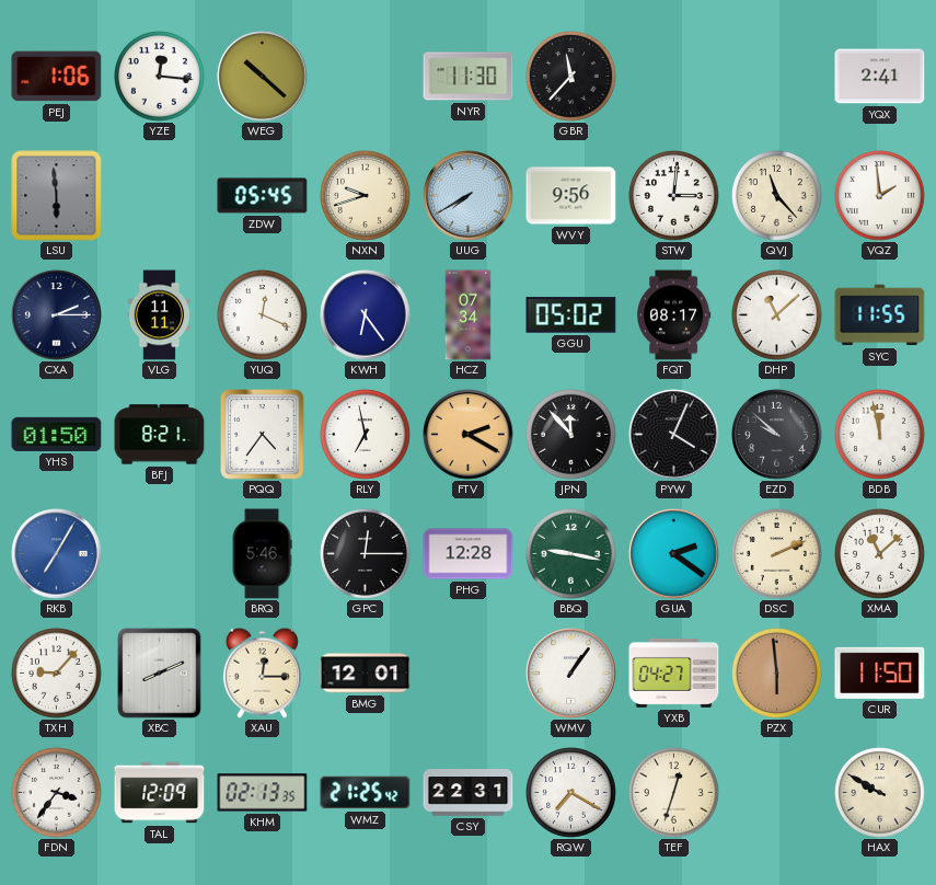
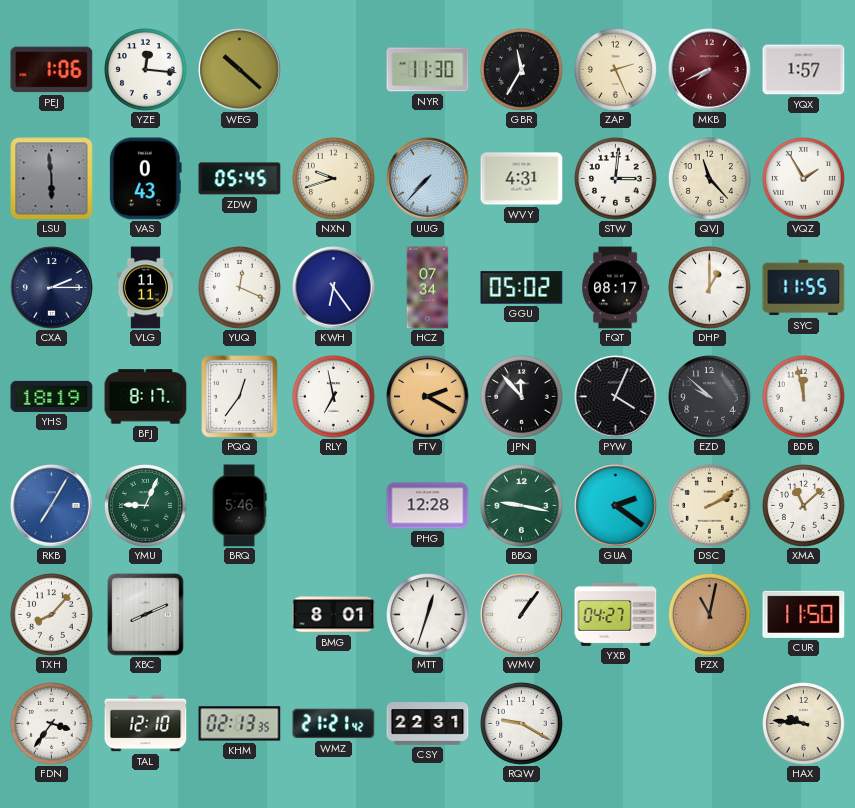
GBR: 11:37 -> 11:35
ZAP: none -> 2:26
MKB: none -> 7:41
YQX: 2:41 -> 1:57
VAS: none -> 0:43
UUG: 7:40 -> 7:37
WVY: 9:56 -> 4:31
VQZ: 1:59 -> 1:55
DHP: 11:08 -> 1:00
YHS: 01:50 -> 18:19
BFJ: 8:21 -> 8:17
PQQ: 4:36 -> 12:36
YMU: none -> 9:04
GPC: 12:15 -> none
DSC: 2:11 -> 2:10
TXH: 9:07 -> 8:07
XAU: 12:15 -> none
BMG: 12:01 -> 8:01
MTT: none -> 12:33
PZX: 5:59 -> 11:02
TAL: 12:09 -> 12:10
WMZ: 21:25 -> 21:21
RQW: 7:20 -> 9:20
TEF: 12:33 -> none
HAX: 9:50 -> 9:46
